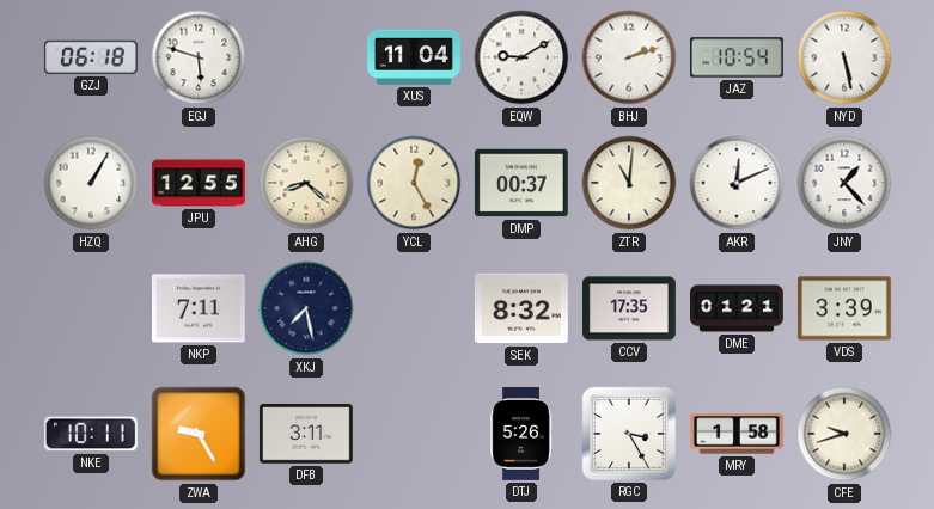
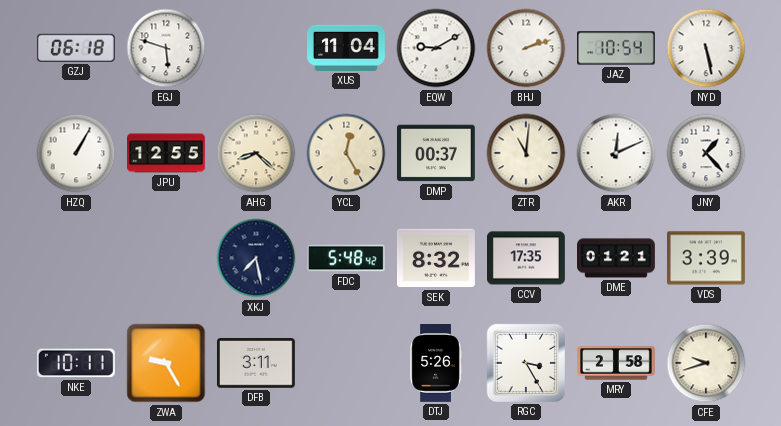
NKP: 7:11 -> none
FDC: none -> 5:48
MRY: 1:58 -> 2:58
